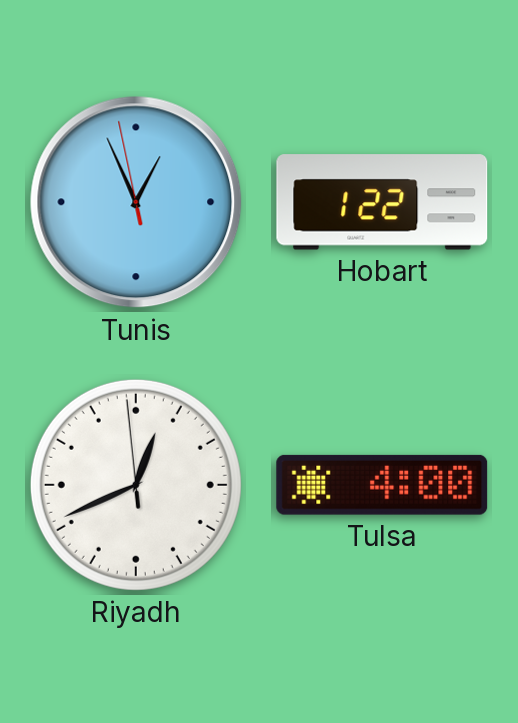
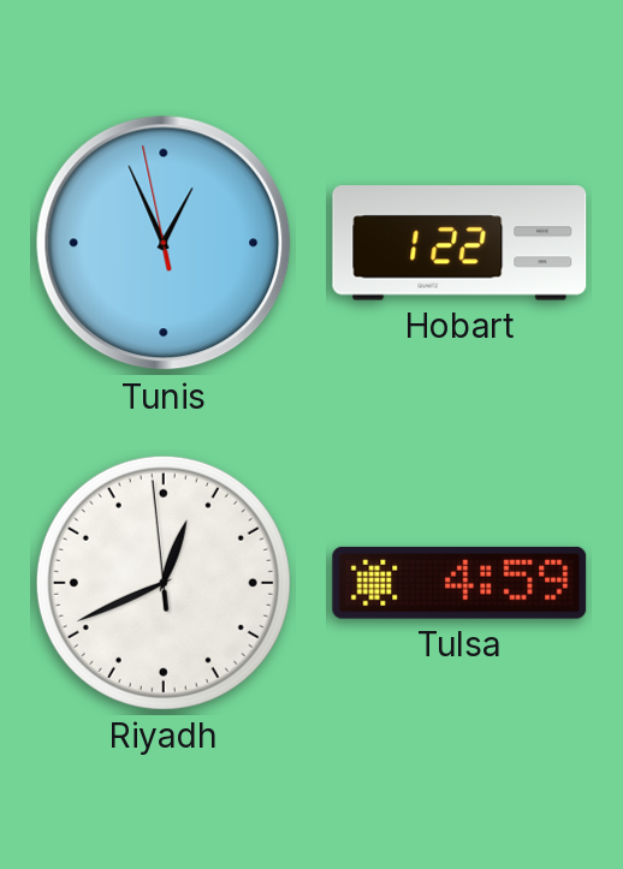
Tulsa: 4:00 -> 4:59
